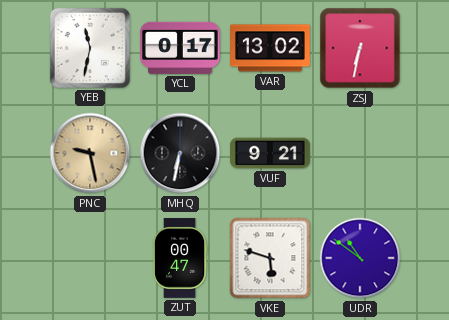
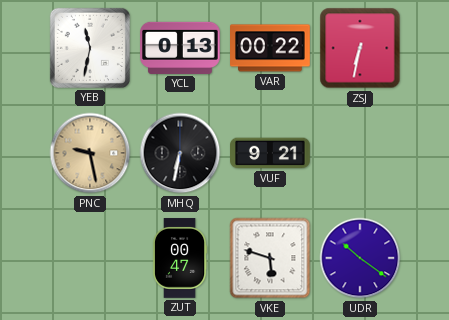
YCL: 0:17 -> 0:13
VAR: 13:02 -> 00:22
UDR: 10:51 -> 10:21
